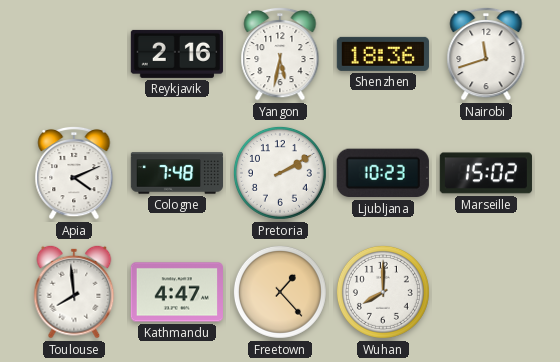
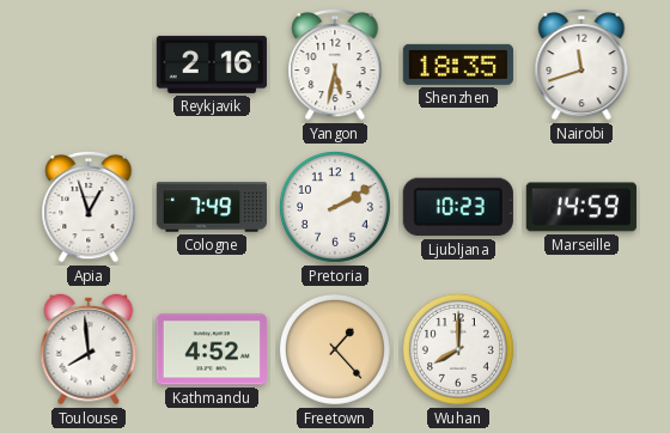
Shenzhen: 18:36 -> 18:35
Apia: 4:11 -> 12:57
Cologne: 7:48 -> 7:49
Marseille: 15:02 -> 14:59
Kathmandu: 4:47 -> 4:52
